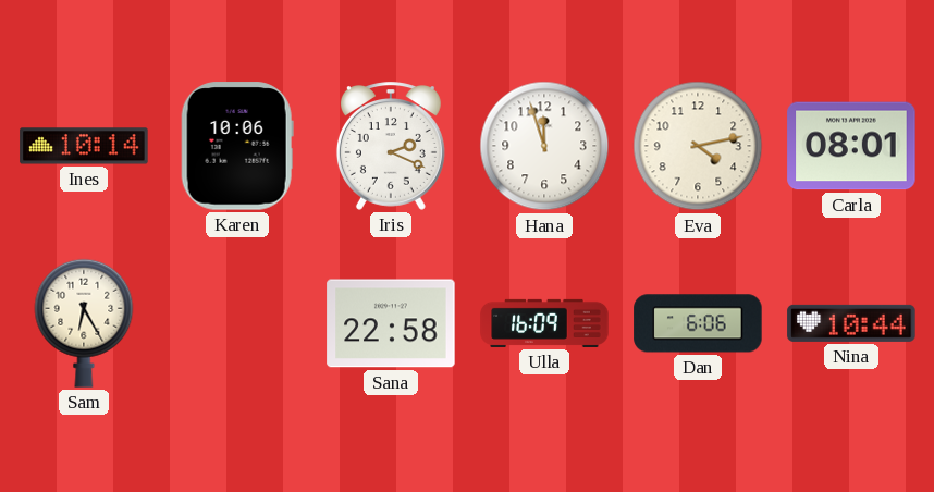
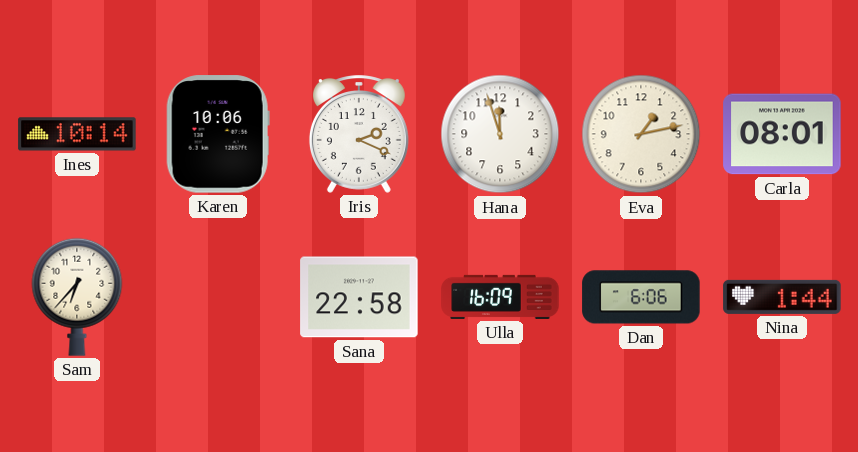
Eva: 4:13 -> 1:13
Sam: 6:25 -> 6:37
Nina: 10:44 -> 1:44
